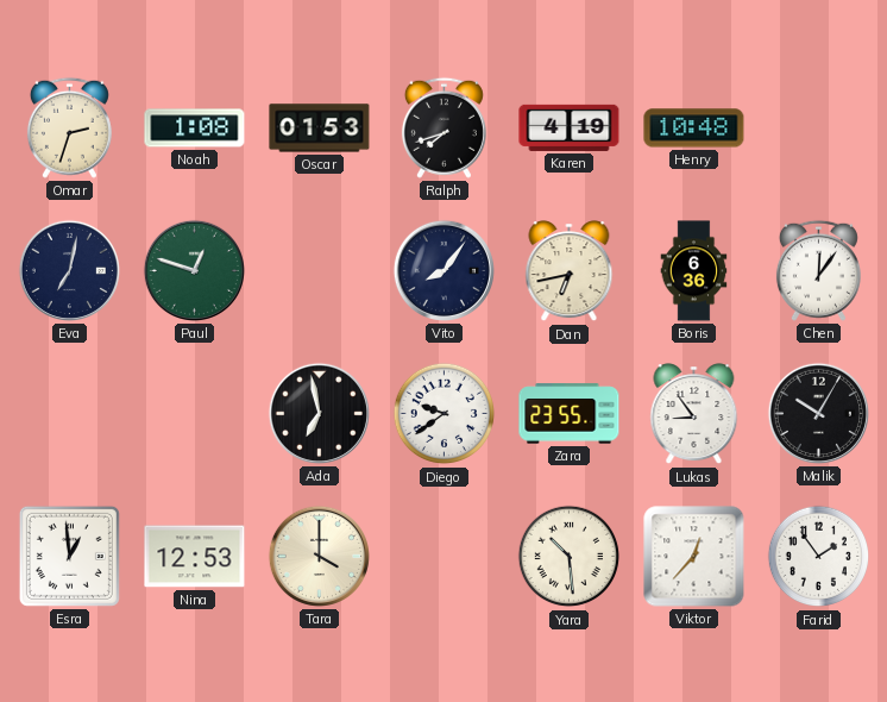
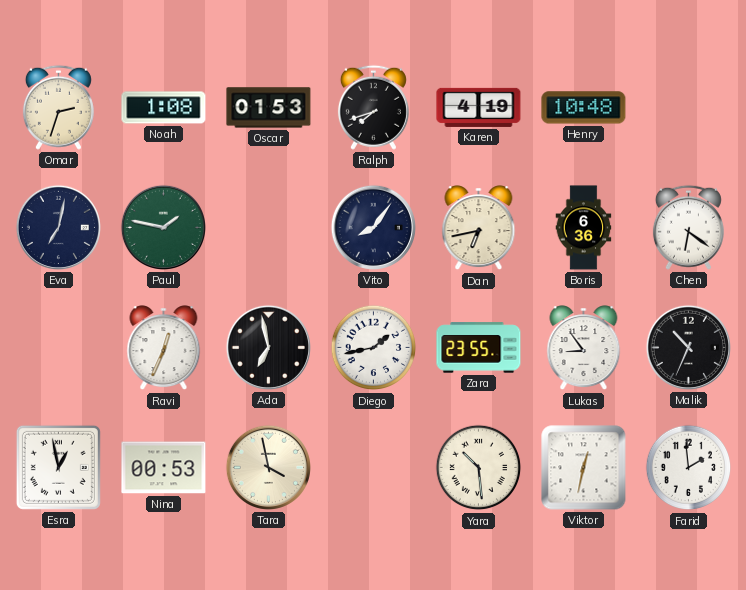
Paul: 12:48 -> 1:47
Chen: 12:06 -> 6:21
Ravi: none -> 12:34
Diego: 9:39 -> 1:43
Malik: 10:05 -> 10:34
Esra: 12:59 -> 12:58
Nina: 12:53 -> 00:53
Tara: 4:00 -> 3:58
Viktor: 12:37 -> 12:32
Farid: 1:54 -> 1:59
